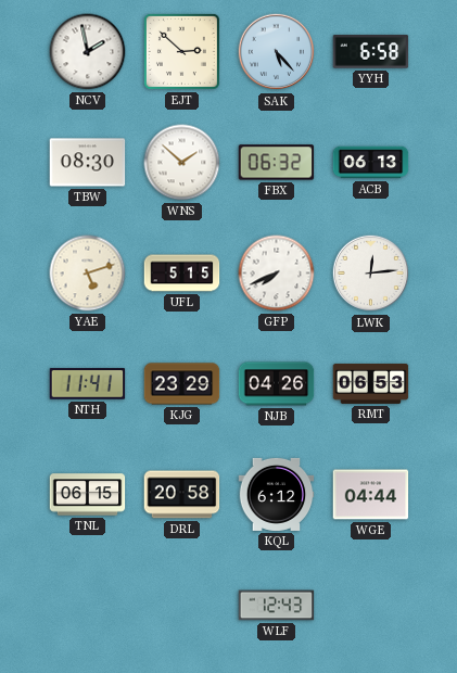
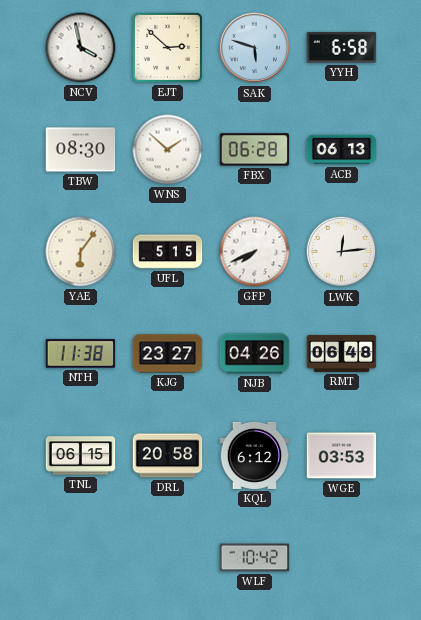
NCV: 1:58 -> 3:58
SAK: 5:23 -> 5:48
FBX: 06:32 -> 06:28
YAE: 5:12 -> 6:06
NTH: 11:41 -> 11:38
KJG: 23:29 -> 23:27
RMT: 06:53 -> 06:48
WGE: 04:44 -> 03:53
WLF: 12:43 -> 10:42
